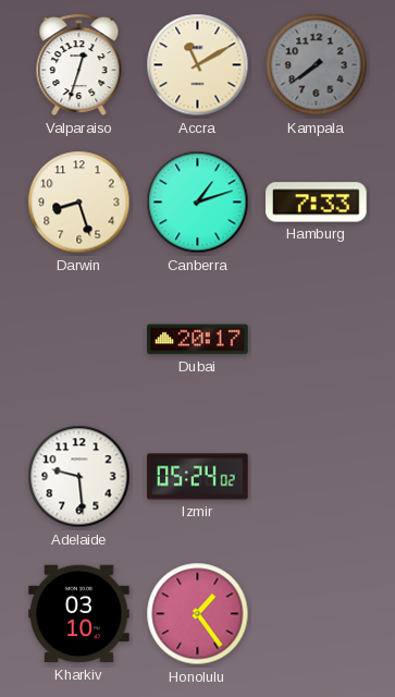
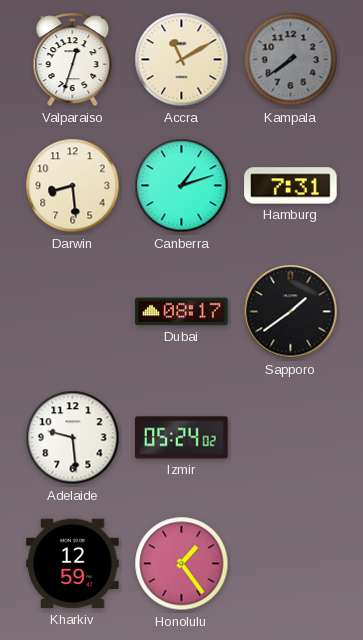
Darwin: 8:27 -> 8:29
Hamburg: 7:33 -> 7:31
Dubai: 20:17 -> 08:17
Sapporo: none -> 1:39
Kharkiv: 03:10 -> 12:59
